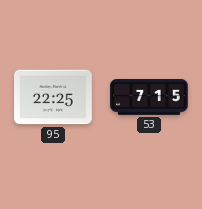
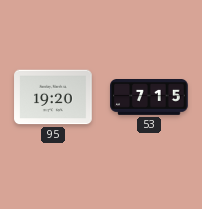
95: 22:25 -> 19:20
